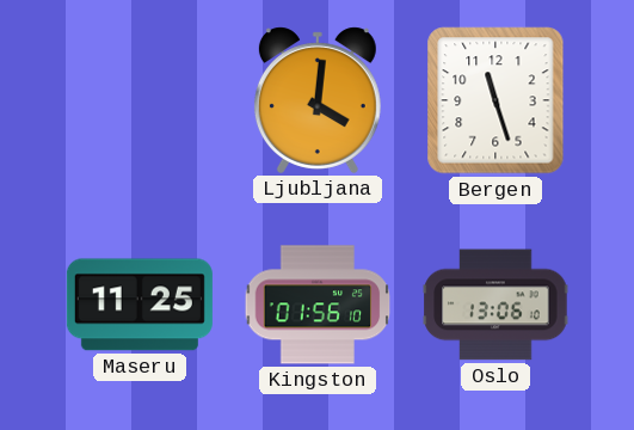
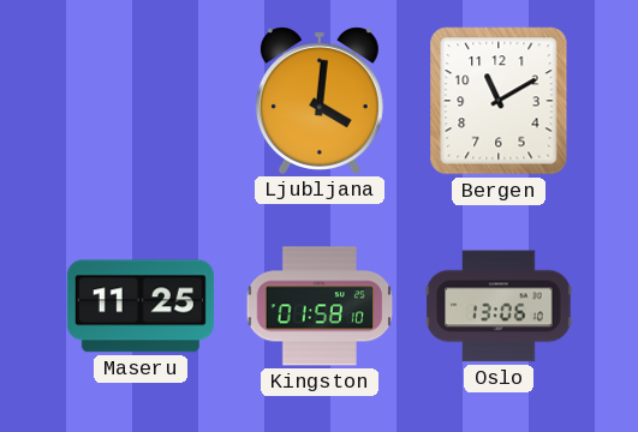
Bergen: 11:27 -> 11:10
Kingston: 01:56 -> 01:58
